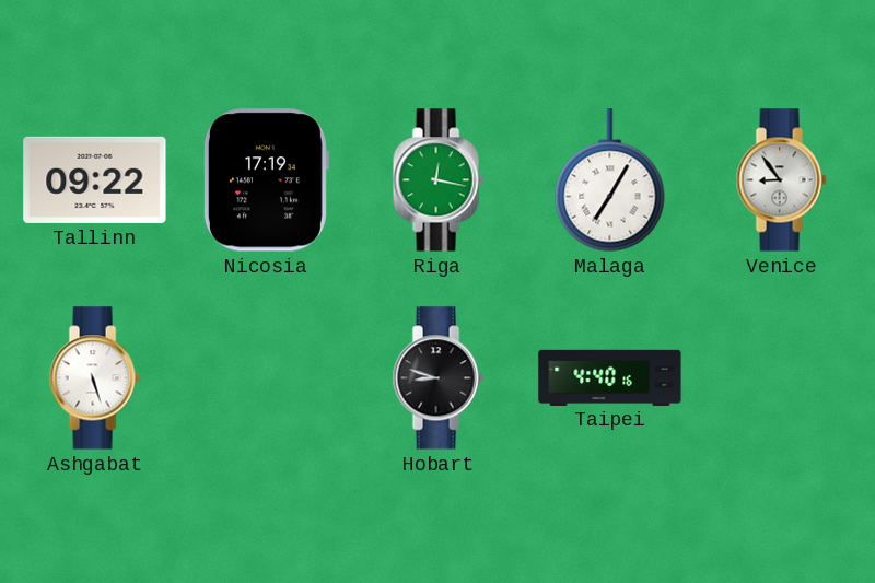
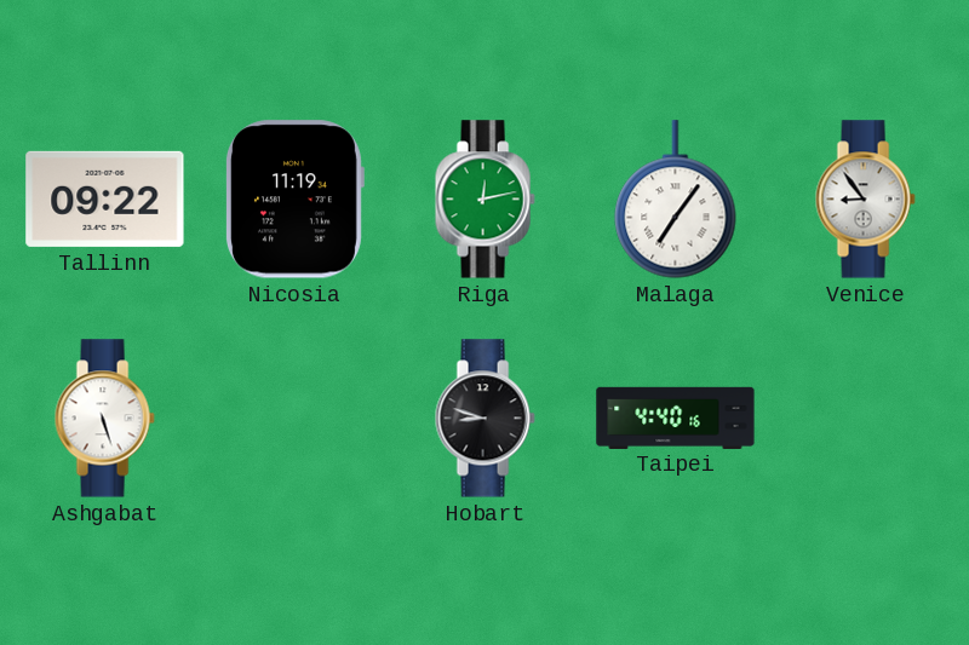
Nicosia: 17:19 -> 11:19
Riga: 12:17 -> 12:13
Malaga: 7:05 -> 7:06
